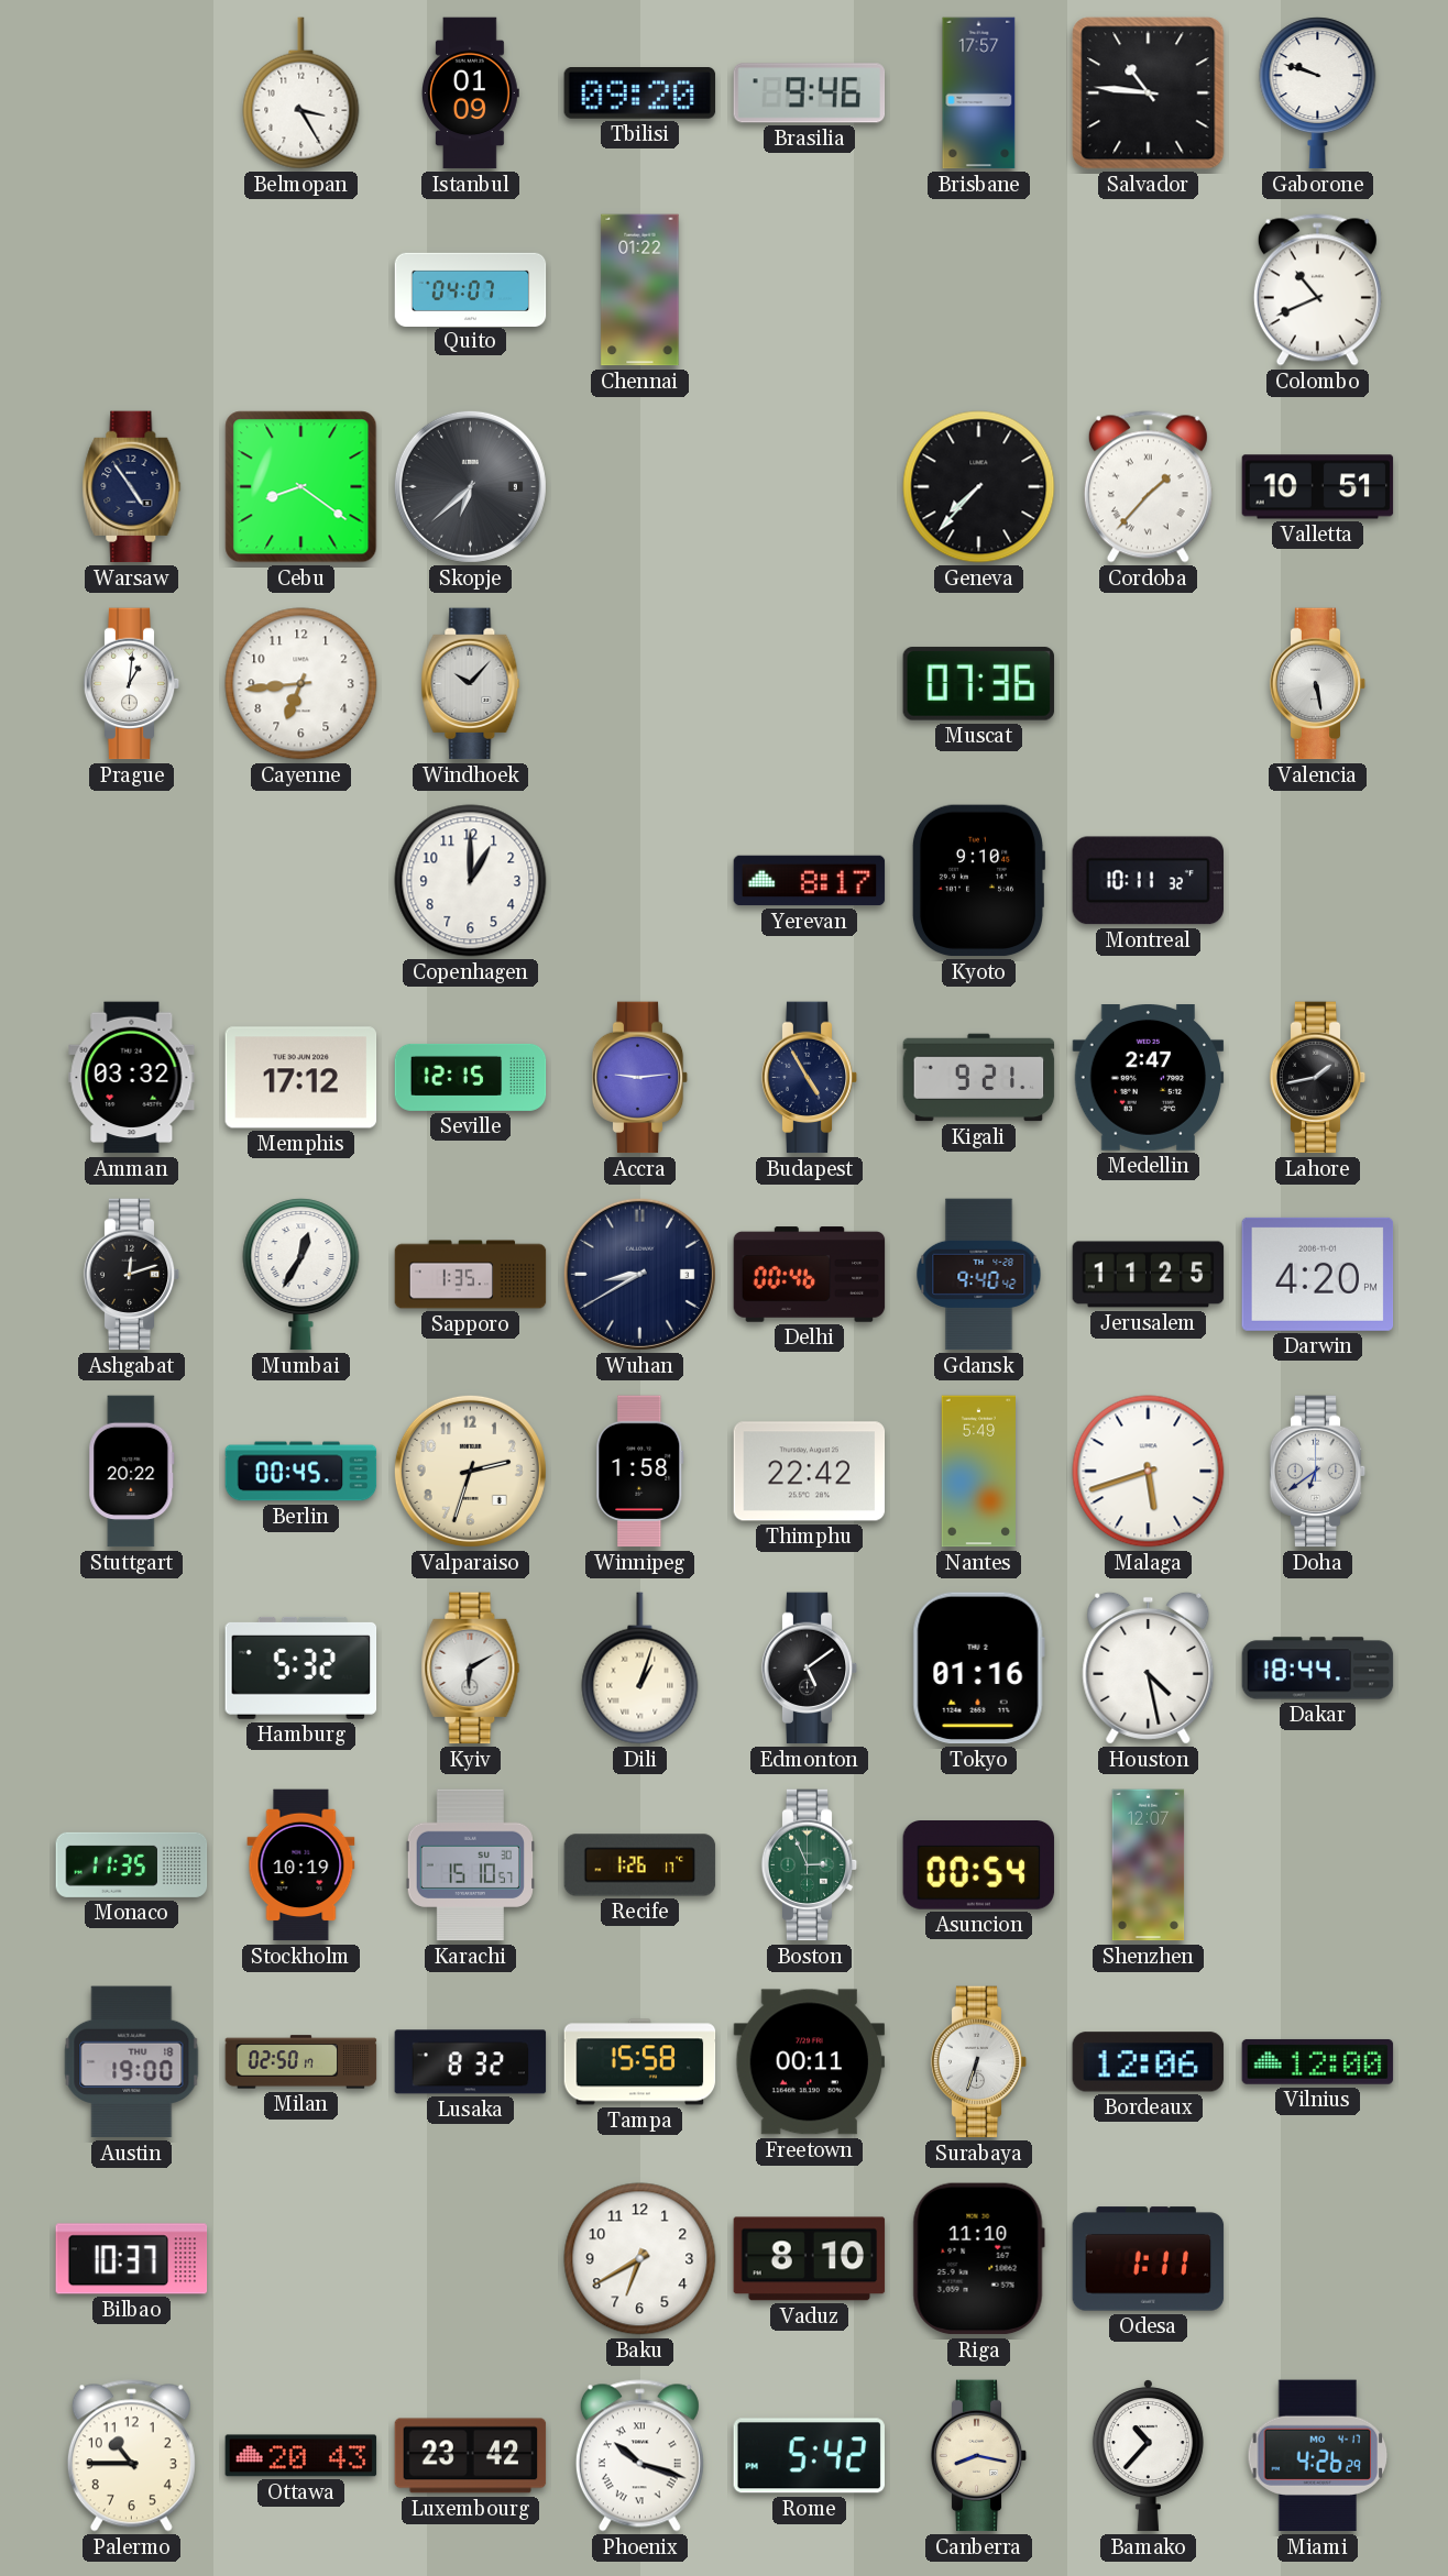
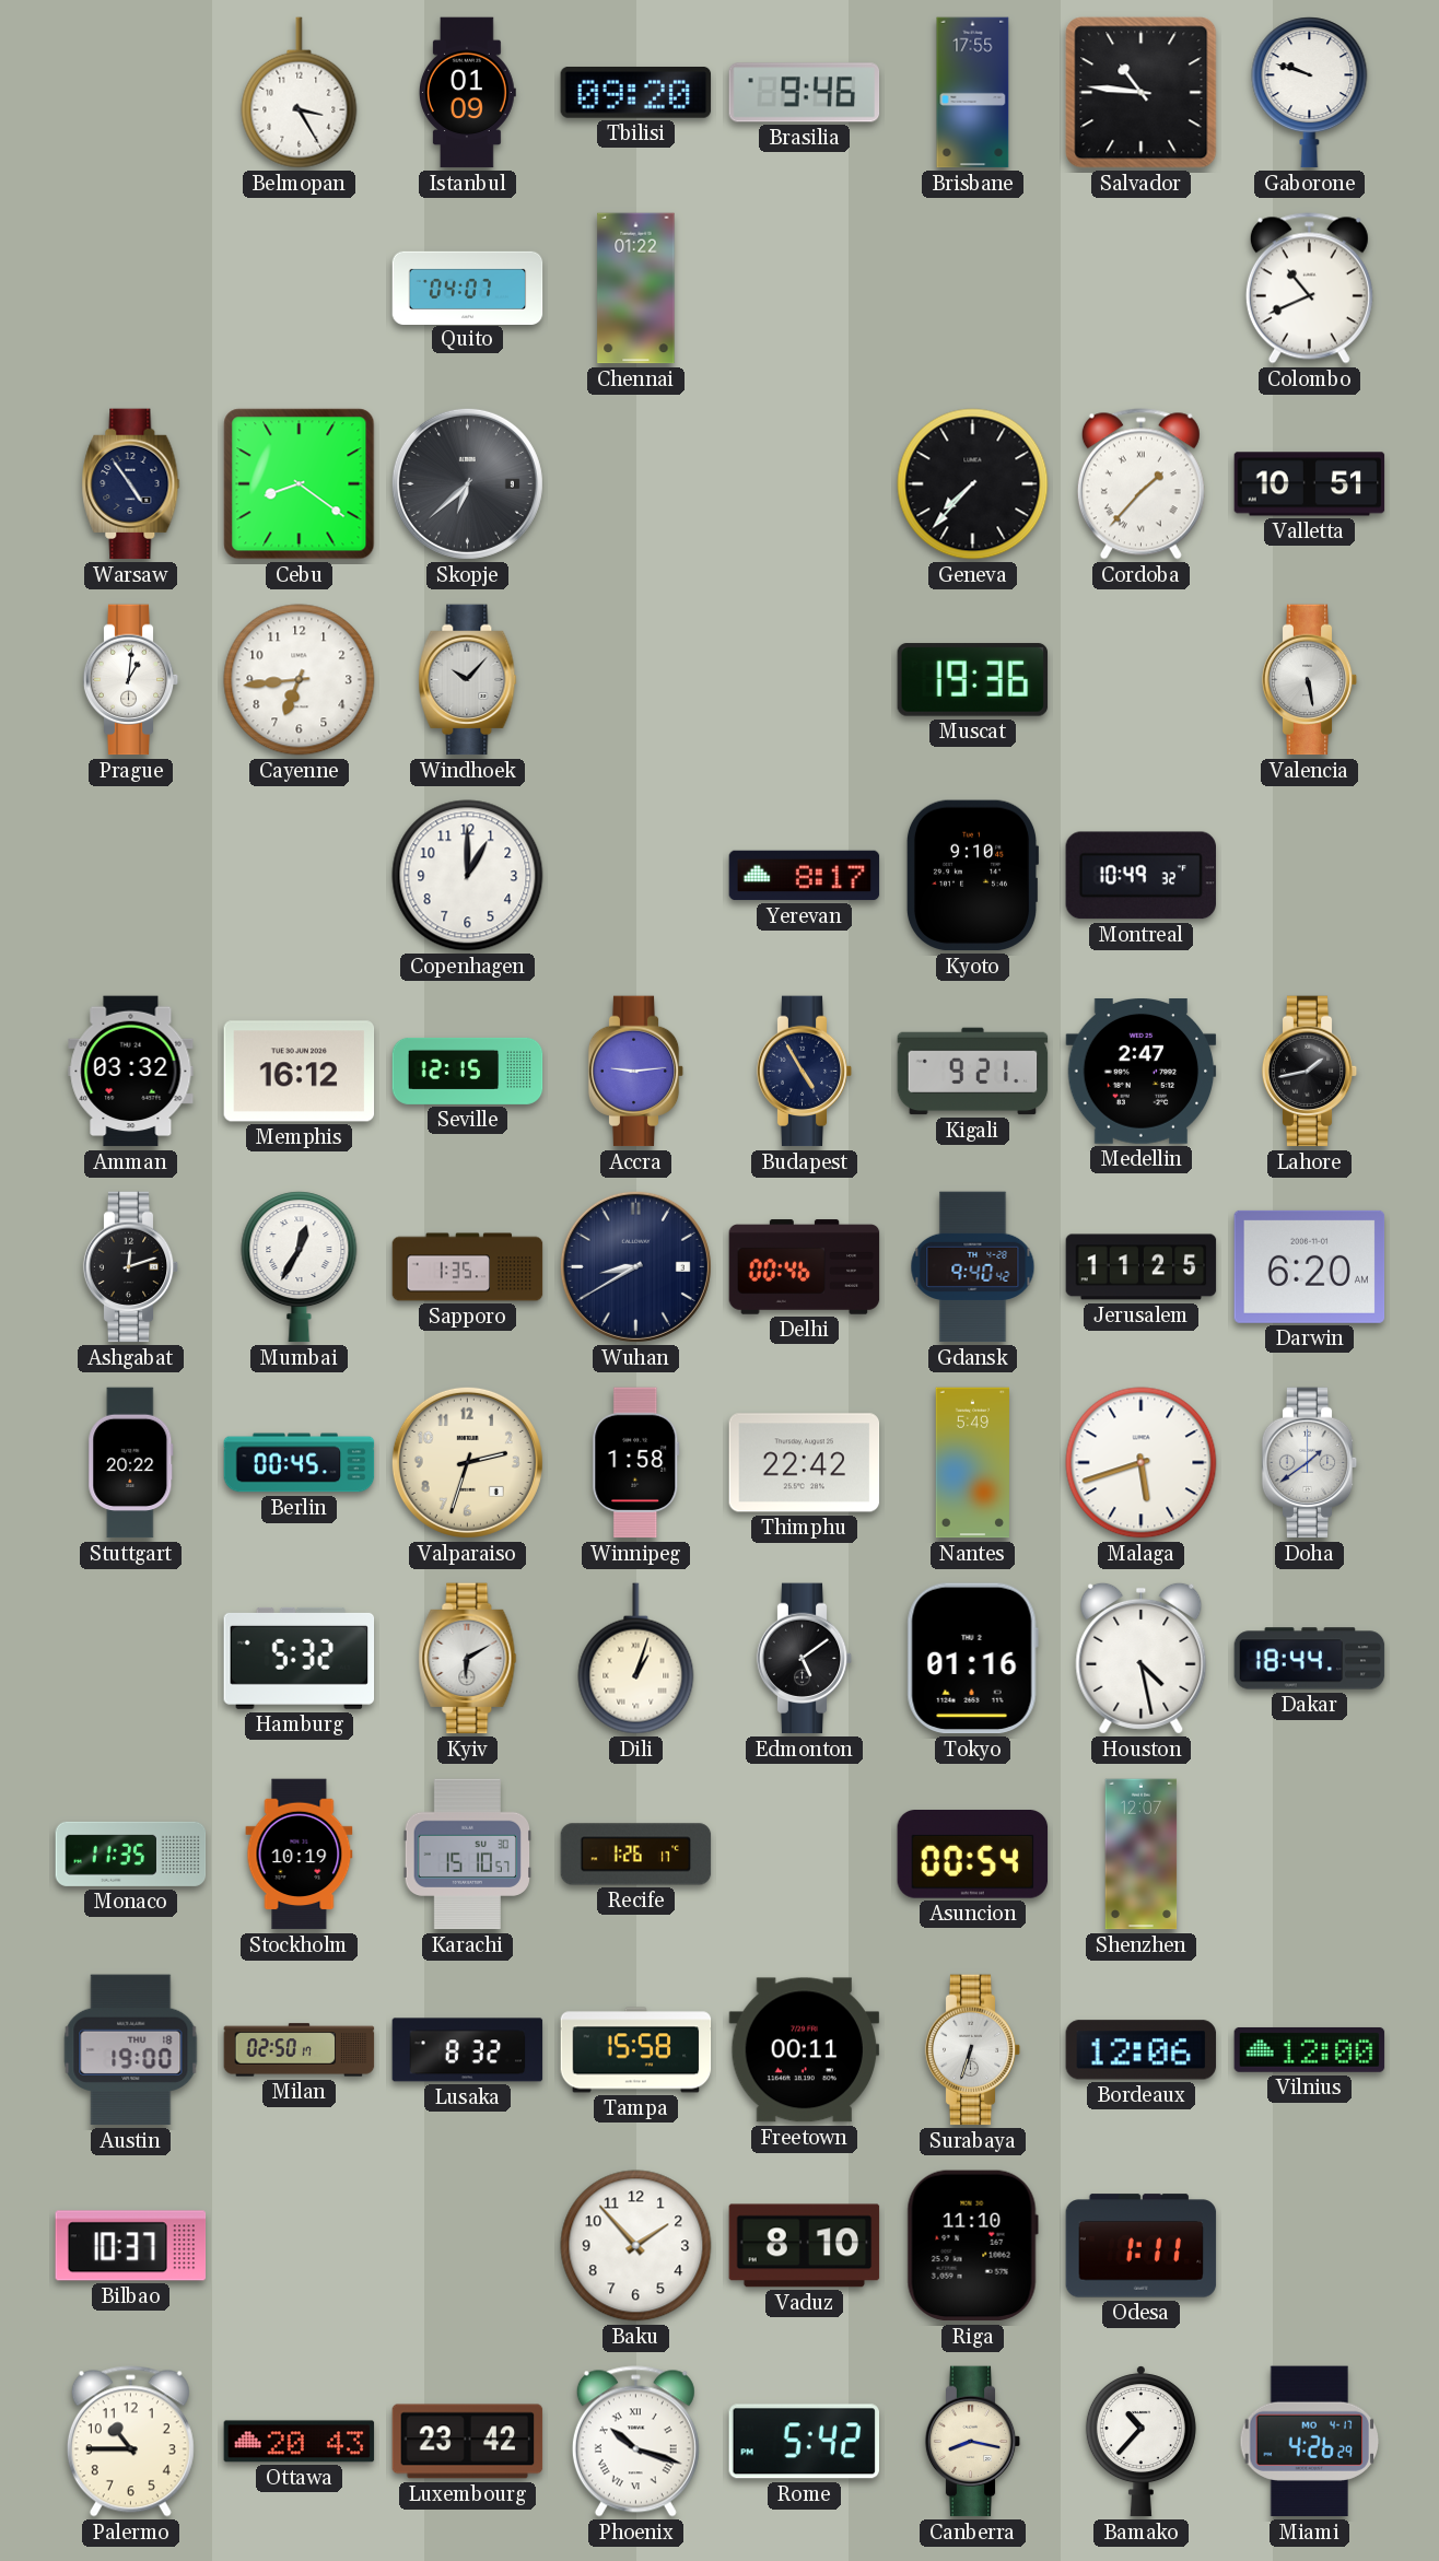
Brisbane: 17:57 -> 17:55
Muscat: 07:36 -> 19:36
Montreal: 10:11 -> 10:49
Memphis: 17:12 -> 16:12
Darwin: 4:20 -> 6:20
Doha: 6:39 -> 1:39
Boston: 2:56 -> none
Baku: 6:40 -> 1:53
